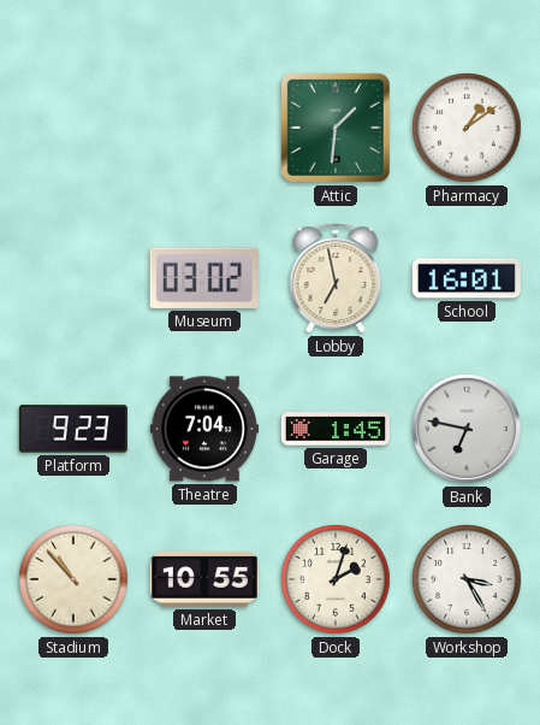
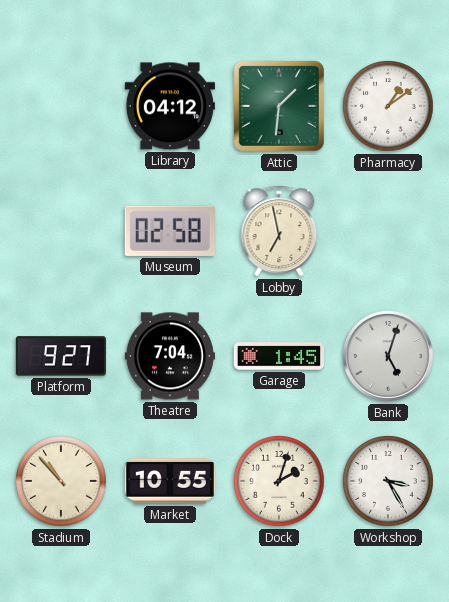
Library: none -> 04:12
Museum: 03:02 -> 02:58
School: 16:01 -> none
Platform: 9:23 -> 9:27
Bank: 6:47 -> 5:03
